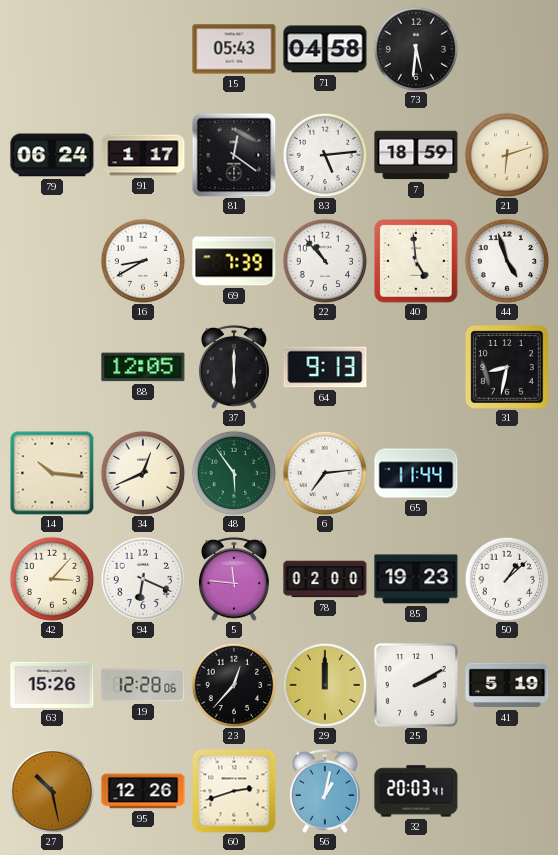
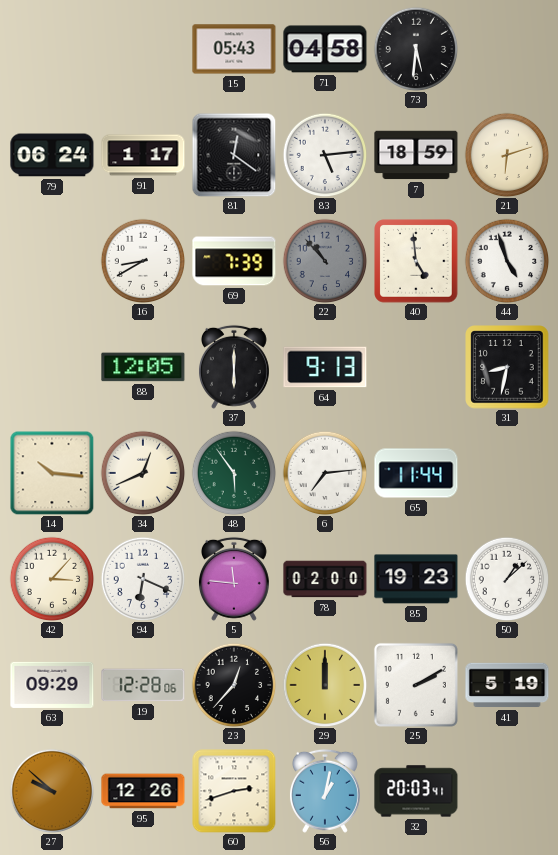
22 dial: white -> grey
63: 15:26 -> 09:29
27: 10:28 -> 9:52
